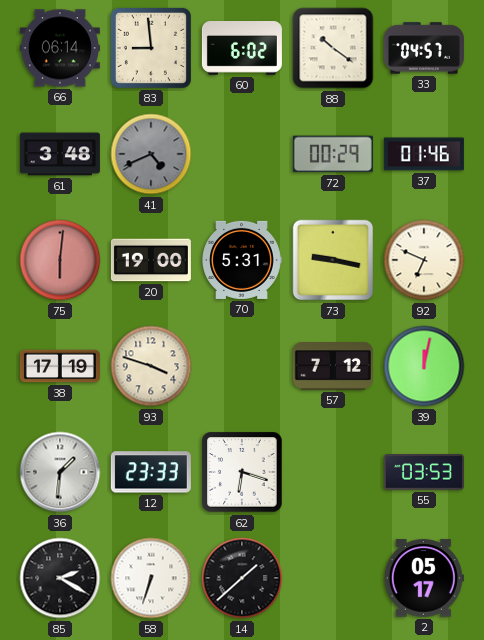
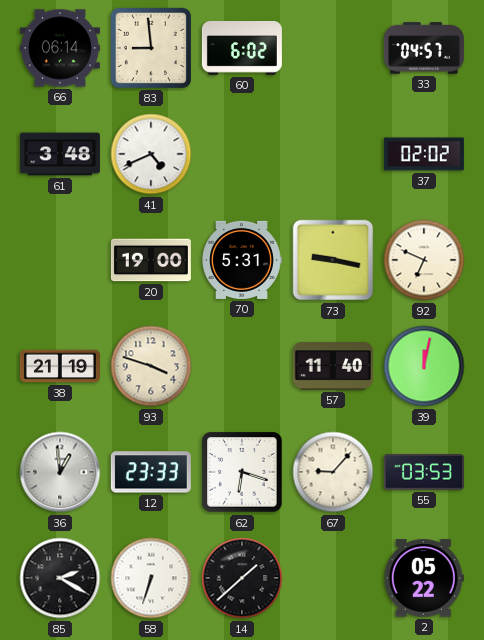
88: 10:21 -> none
41 dial: grey -> white
72: 00:29 -> none
37: 01:46 -> 02:02
75: 6:01 -> none
38: 17:19 -> 21:19
57: 7:12 -> 11:40
36: 1:31 -> 12:59
67: none -> 9:07
2: 05:17 -> 05:22
